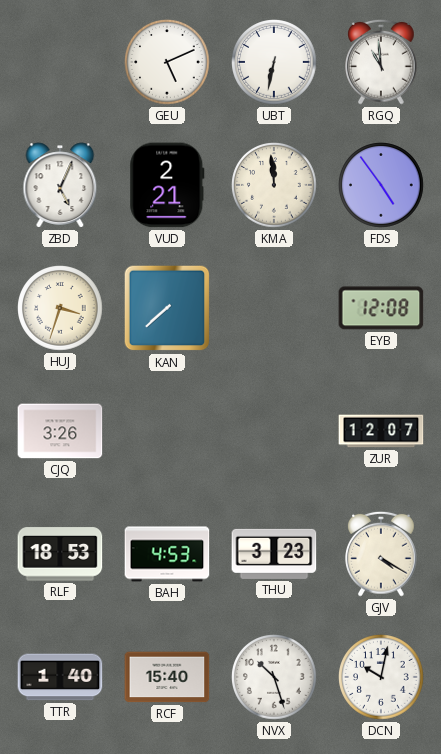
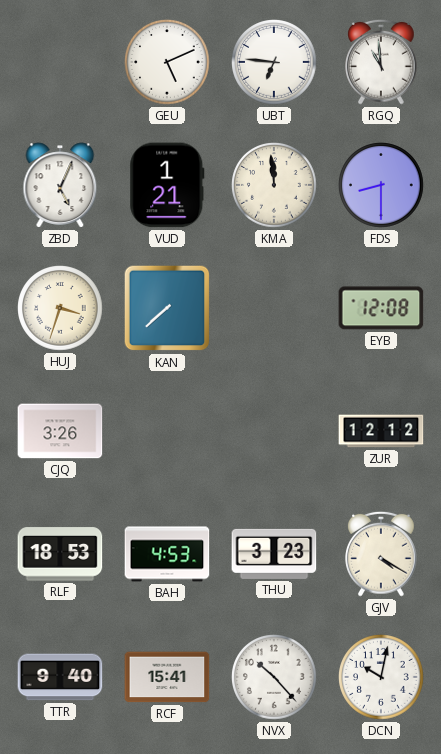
UBT: 6:32 -> 6:46
VUD: 2:21 -> 1:21
FDS: 4:54 -> 8:30
ZUR: 12:07 -> 12:12
TTR: 1:40 -> 9:40
RCF: 15:40 -> 15:41
NVX: 10:27 -> 10:23
